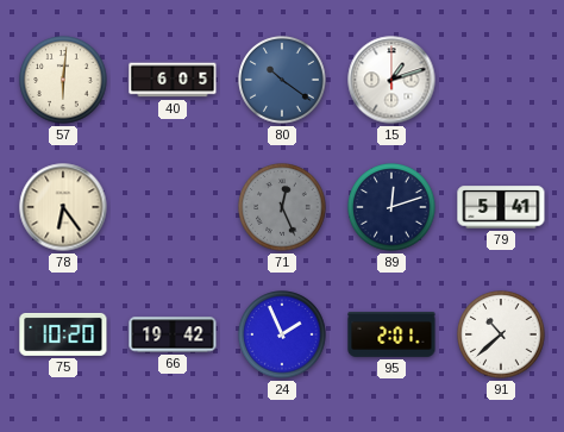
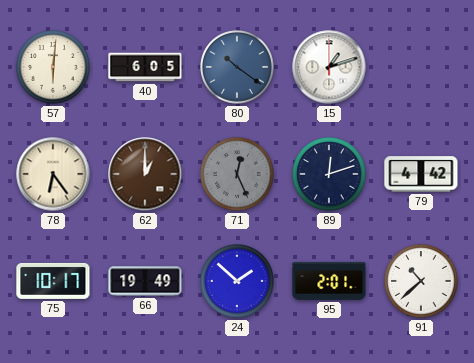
62: none -> 1:00
79: 5:41 -> 4:42
75: 10:20 -> 10:17
66: 19:42 -> 19:49
24: 1:56 -> 1:52
